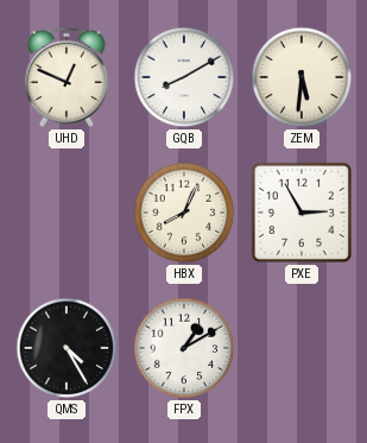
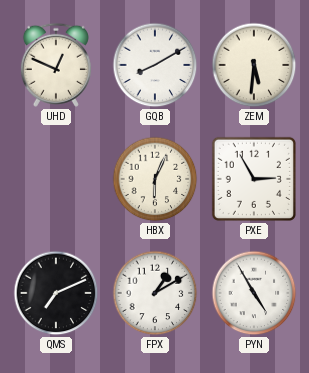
HBX: 8:04 -> 6:04
QMS: 4:25 -> 7:11
PYN: none -> 4:55
